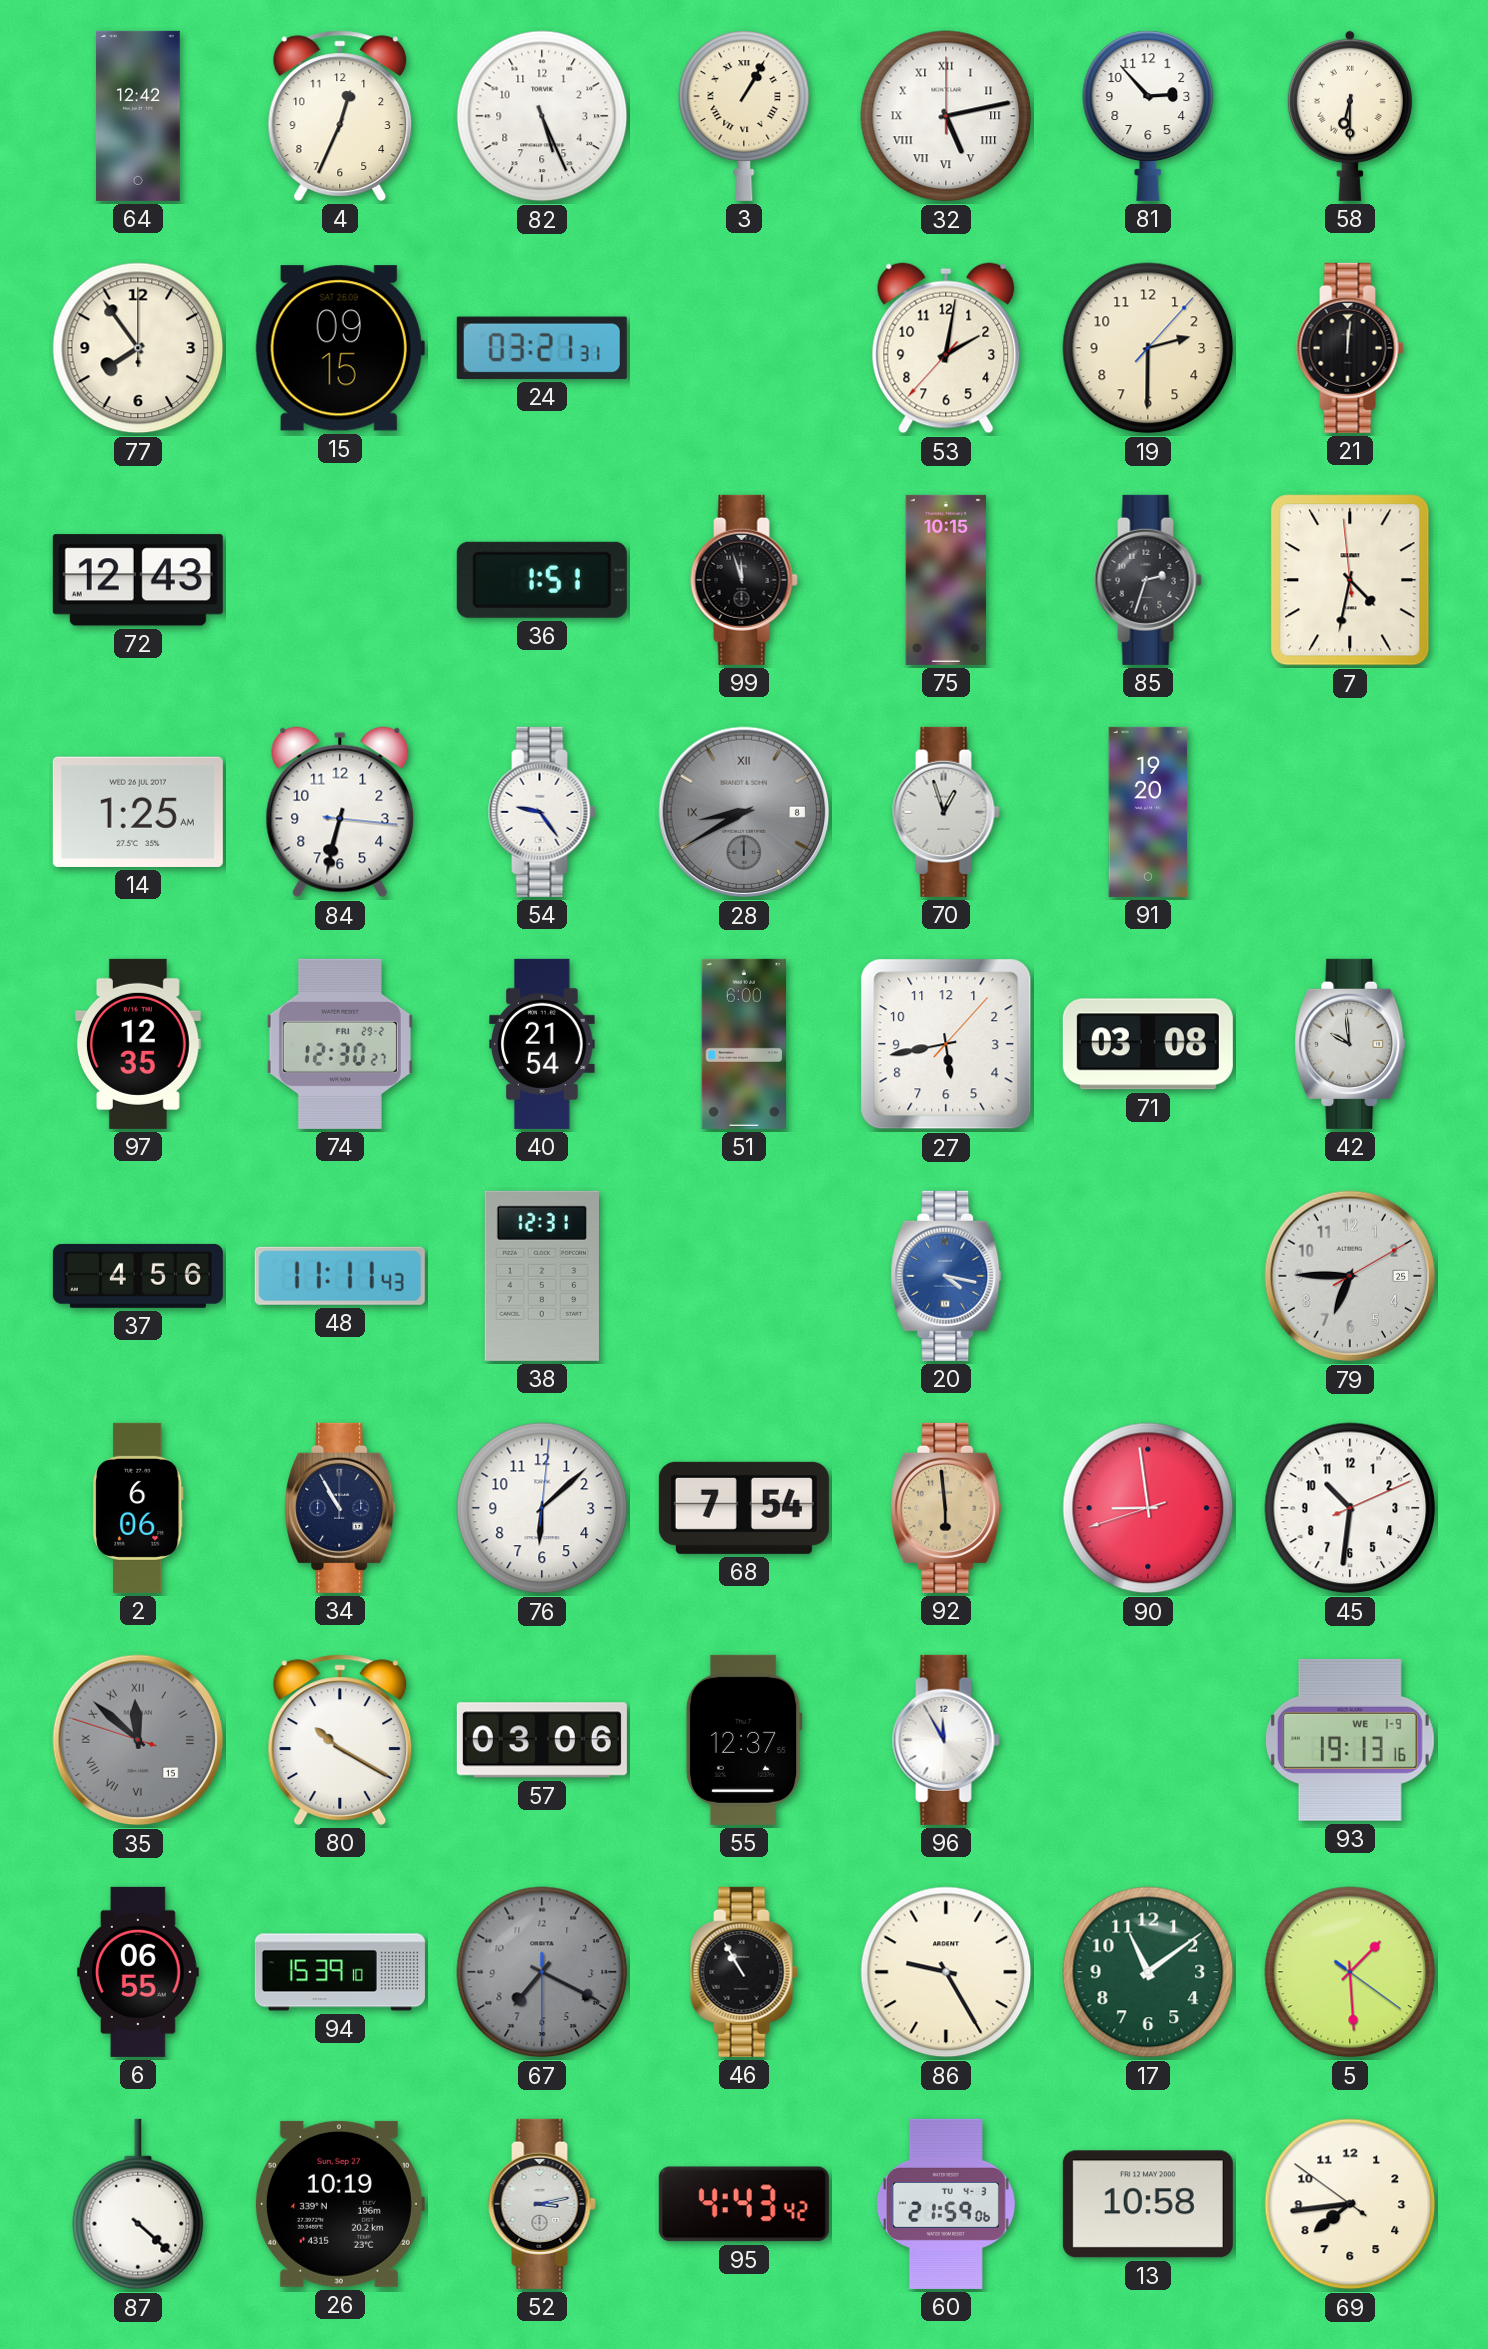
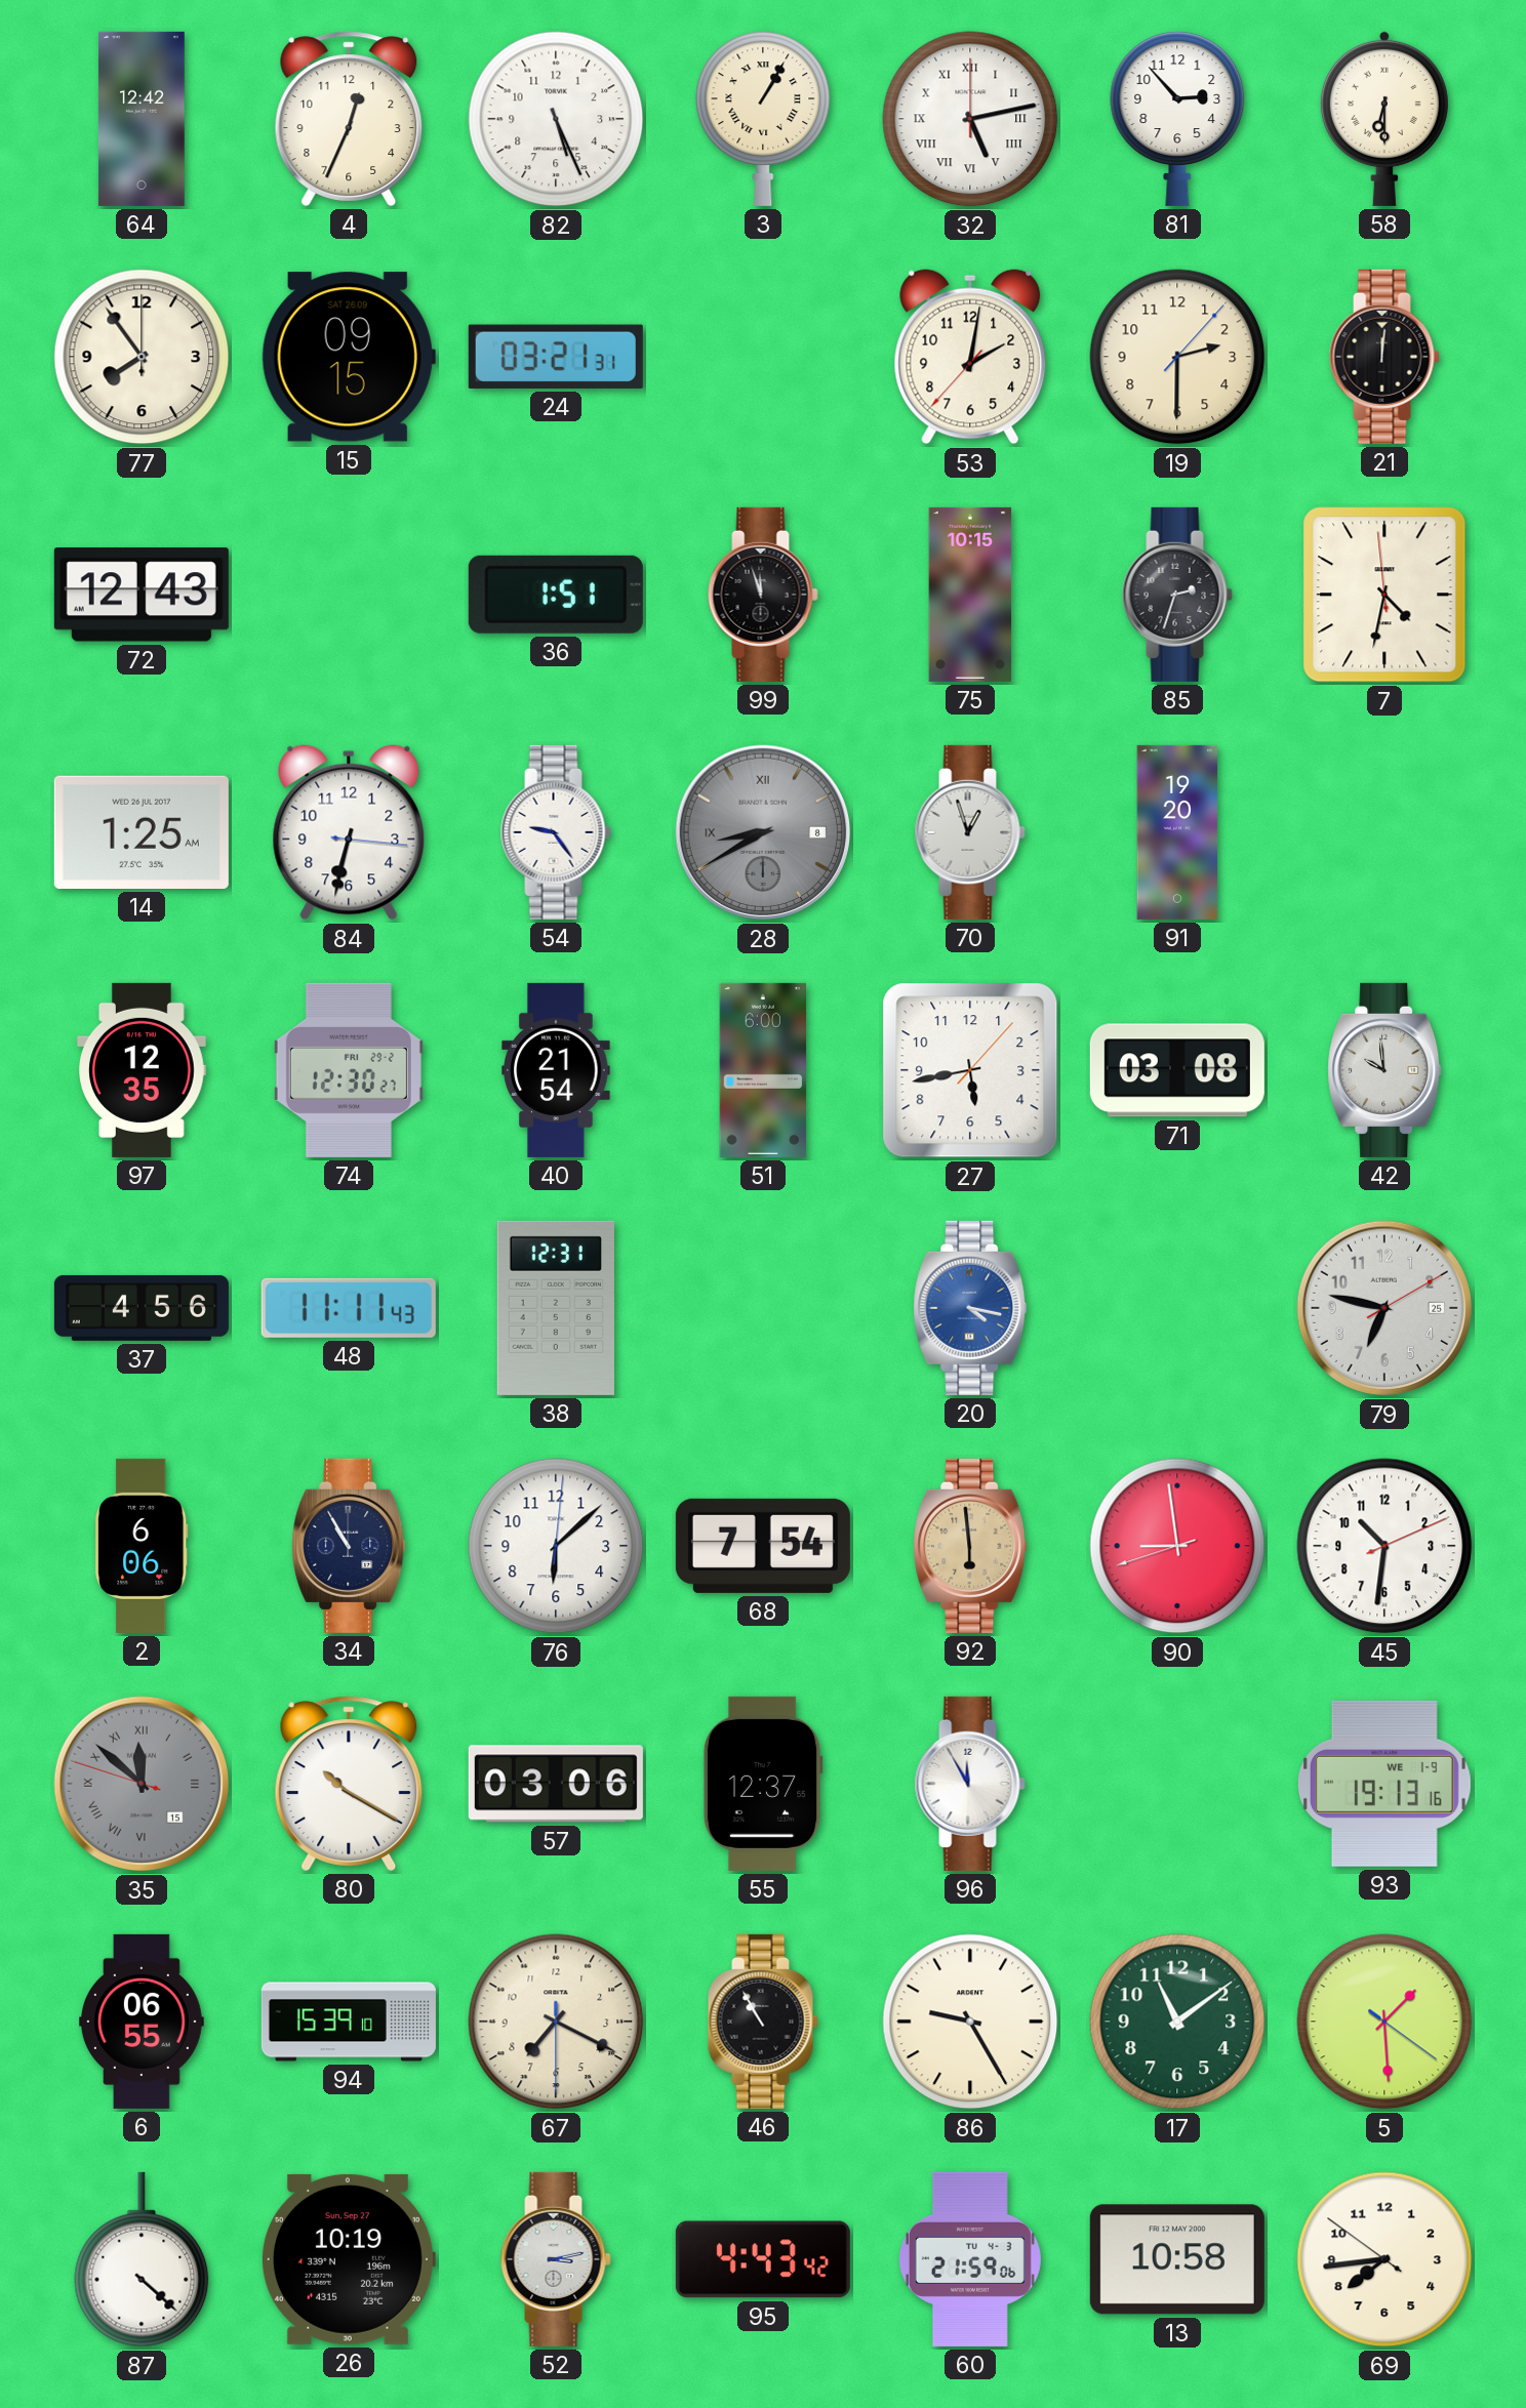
79: 6:45 -> 6:47
67 dial: grey -> cream
